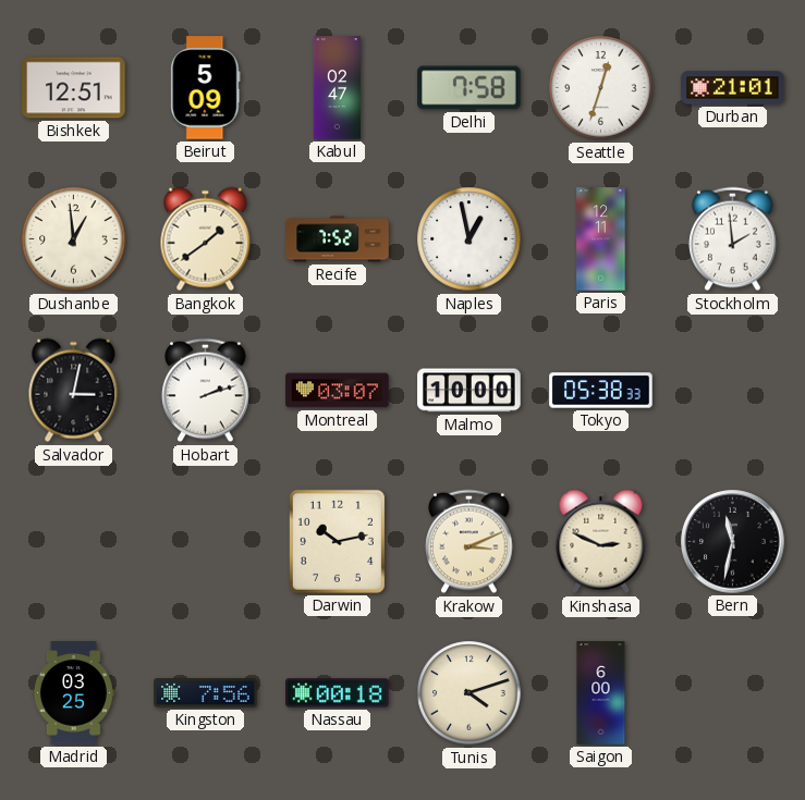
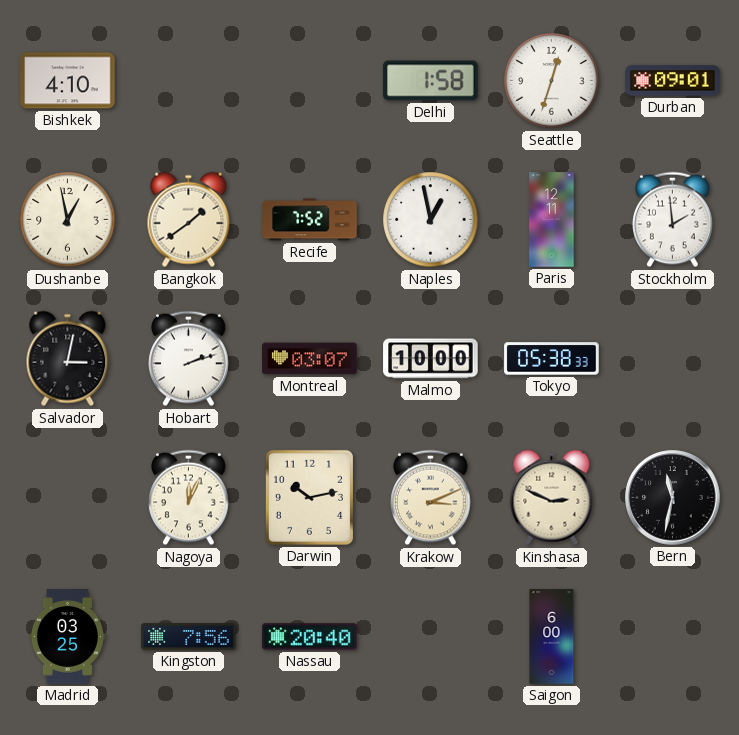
Bishkek: 12:51 -> 4:10
Beirut: 5:09 -> none
Kabul: 02:47 -> none
Delhi: 7:58 -> 1:58
Durban: 21:01 -> 09:01
Dushanbe: 12:59 -> 12:58
Nagoya: none -> 12:04
Nassau: 00:18 -> 20:40
Tunis: 4:12 -> none
